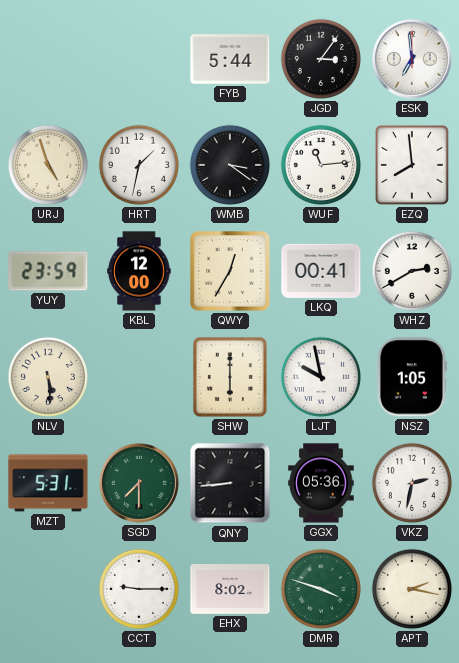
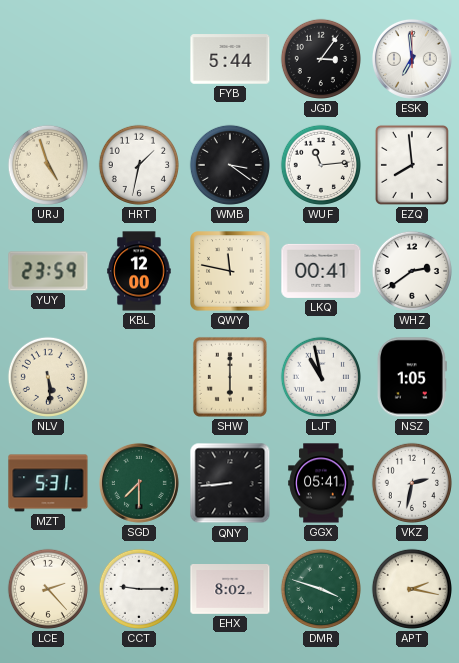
QWY: 12:35 -> 11:47
WHZ: 2:40 -> 2:39
LJT: 9:58 -> 10:58
GGX: 05:36 -> 05:41
LCE: none -> 2:23
